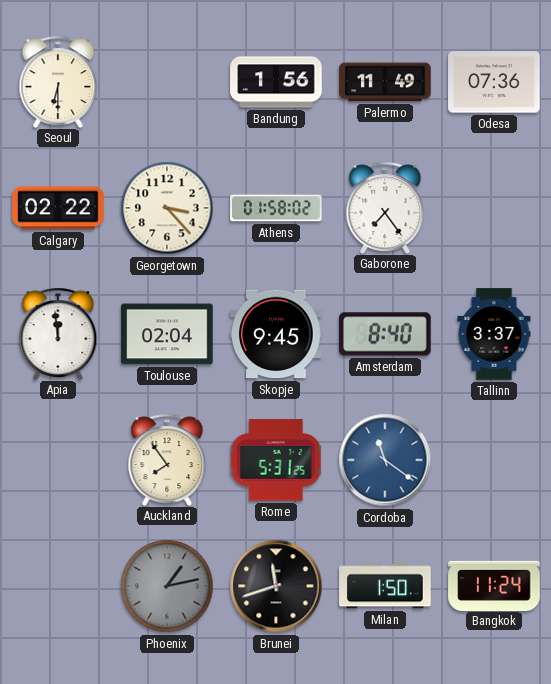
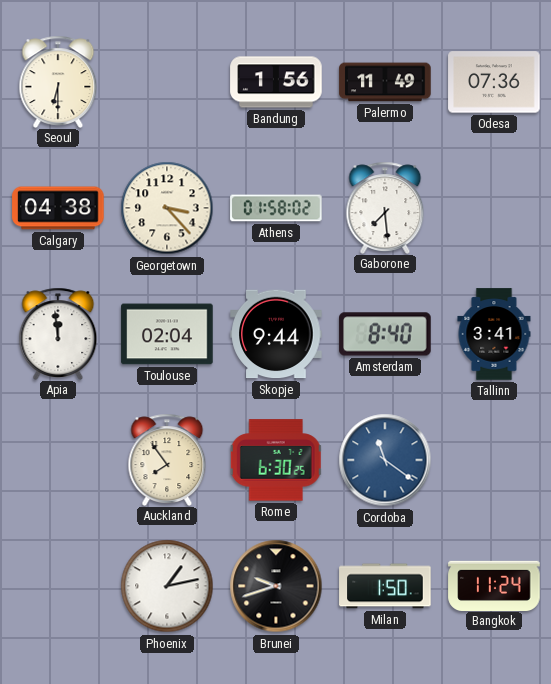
Calgary: 02:22 -> 04:38
Gaborone: 7:24 -> 7:29
Skopje: 9:45 -> 9:44
Tallinn: 3:37 -> 3:41
Rome: 5:31 -> 6:30
Phoenix dial: grey -> white
Brunei: 11:42 -> 9:42
